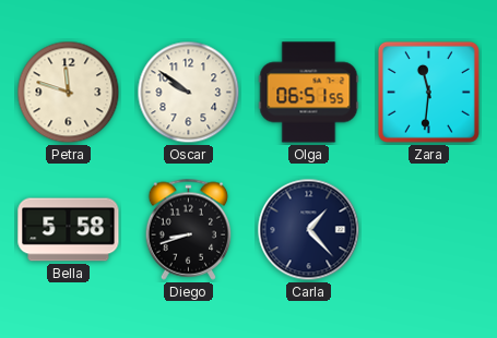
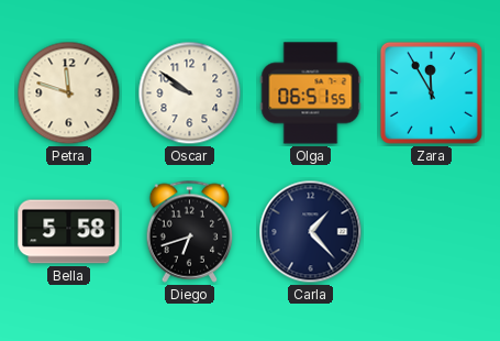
Zara: 11:31 -> 11:55
Diego: 8:42 -> 6:42
